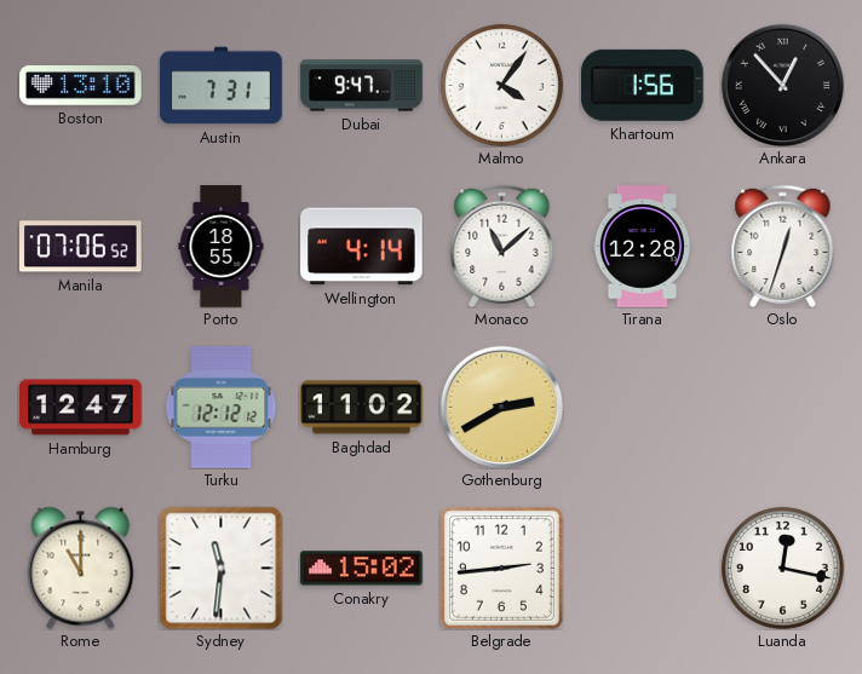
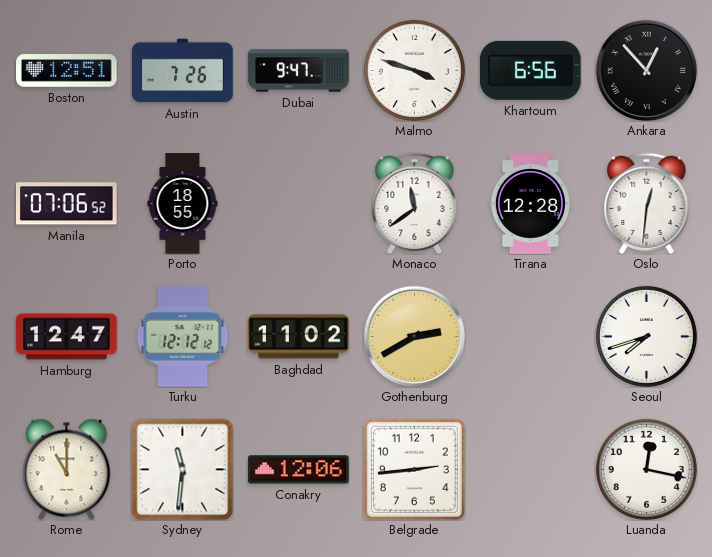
Boston: 13:10 -> 12:51
Austin: 7:31 -> 7:26
Malmo: 4:06 -> 3:48
Khartoum: 1:56 -> 6:56
Wellington: 4:14 -> none
Monaco: 11:08 -> 11:39
Oslo: 12:33 -> 12:31
Seoul: none -> 7:42
Conakry: 15:02 -> 12:06
